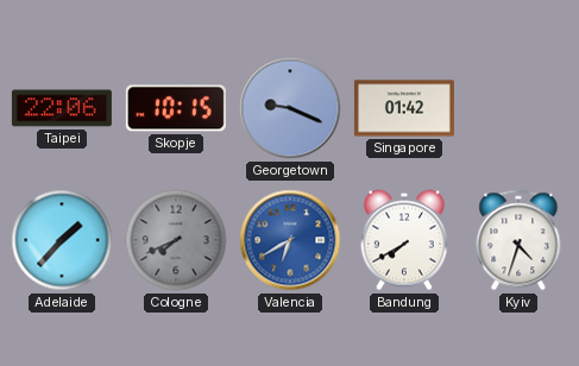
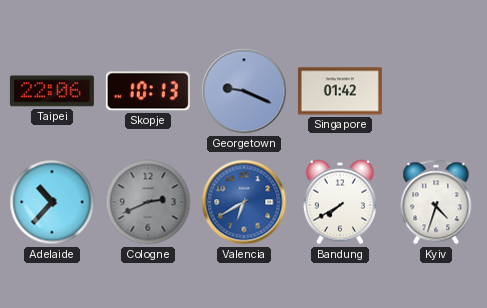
Skopje: 10:15 -> 10:13
Adelaide: 1:37 -> 10:37
Cologne: 7:41 -> 2:41
